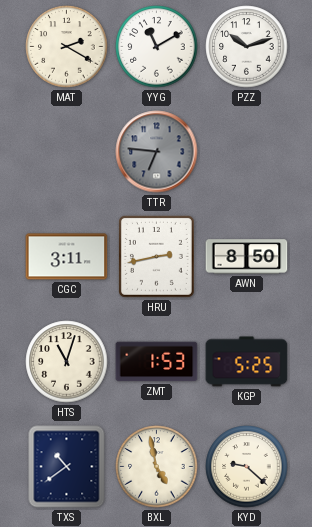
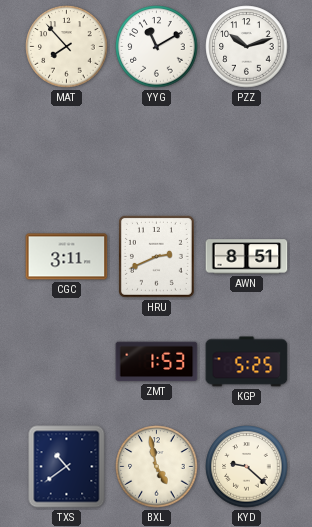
MAT: 2:20 -> 7:53
TTR: 6:46 -> none
HRU: 2:43 -> 2:41
AWN: 8:50 -> 8:51
HTS: 11:03 -> none
